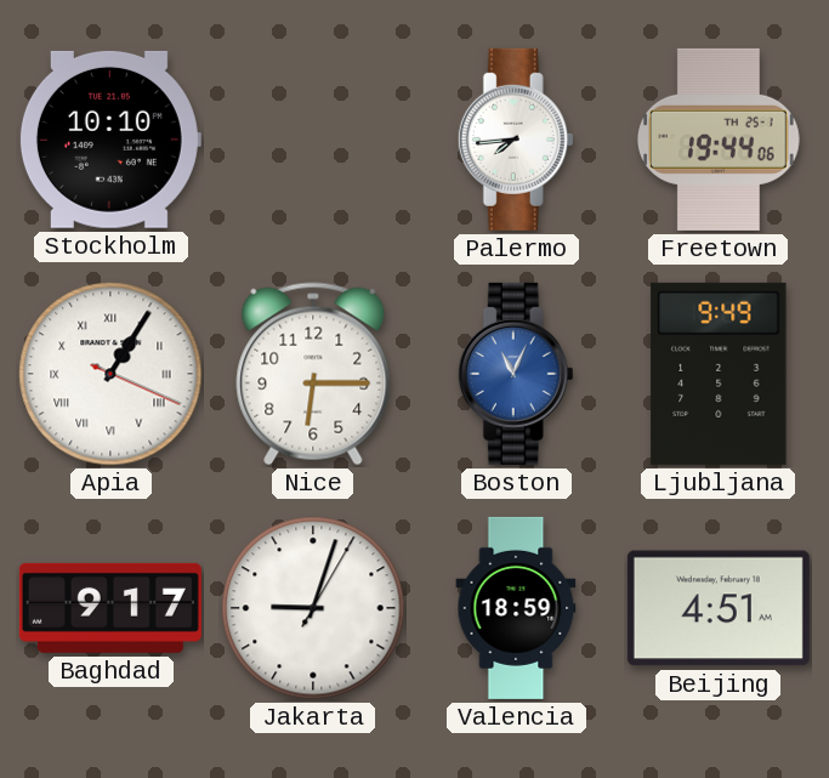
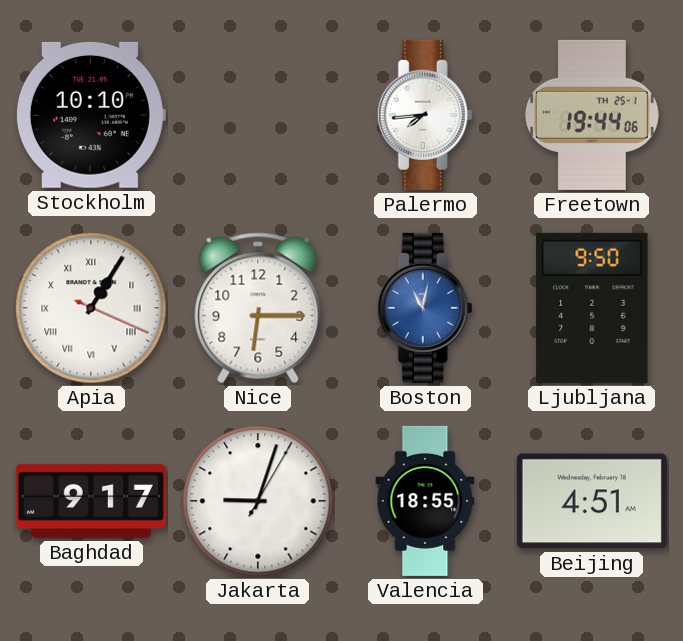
Boston: 11:04 -> 11:02
Ljubljana: 9:49 -> 9:50
Valencia: 18:59 -> 18:55
